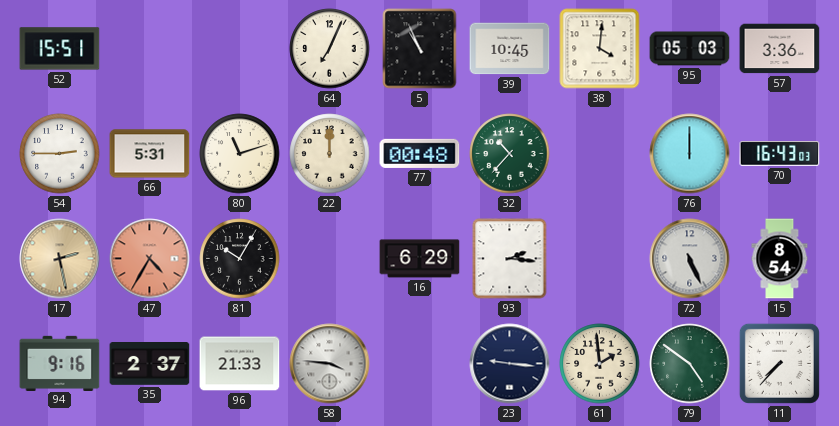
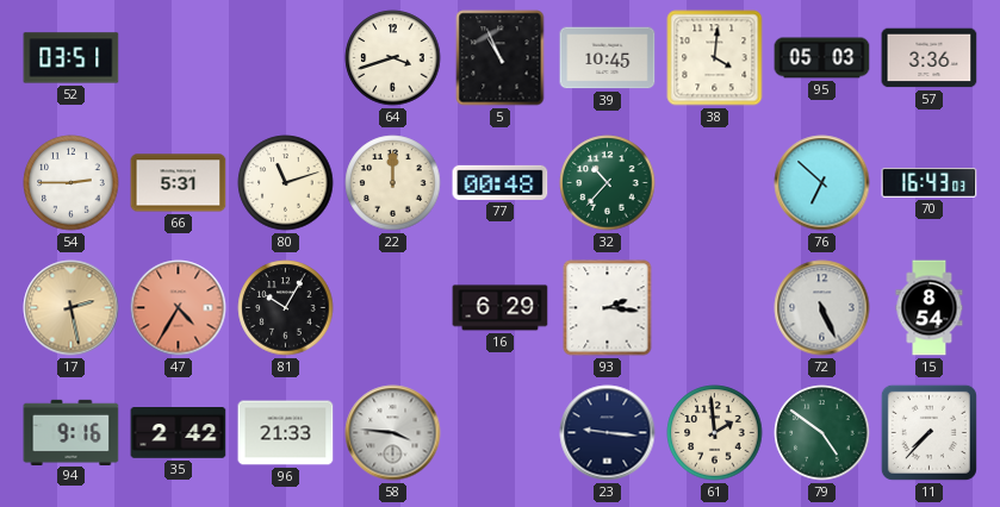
52: 15:51 -> 03:51
64: 7:04 -> 3:42
76: 12:00 -> 6:52
35: 2:37 -> 2:42
